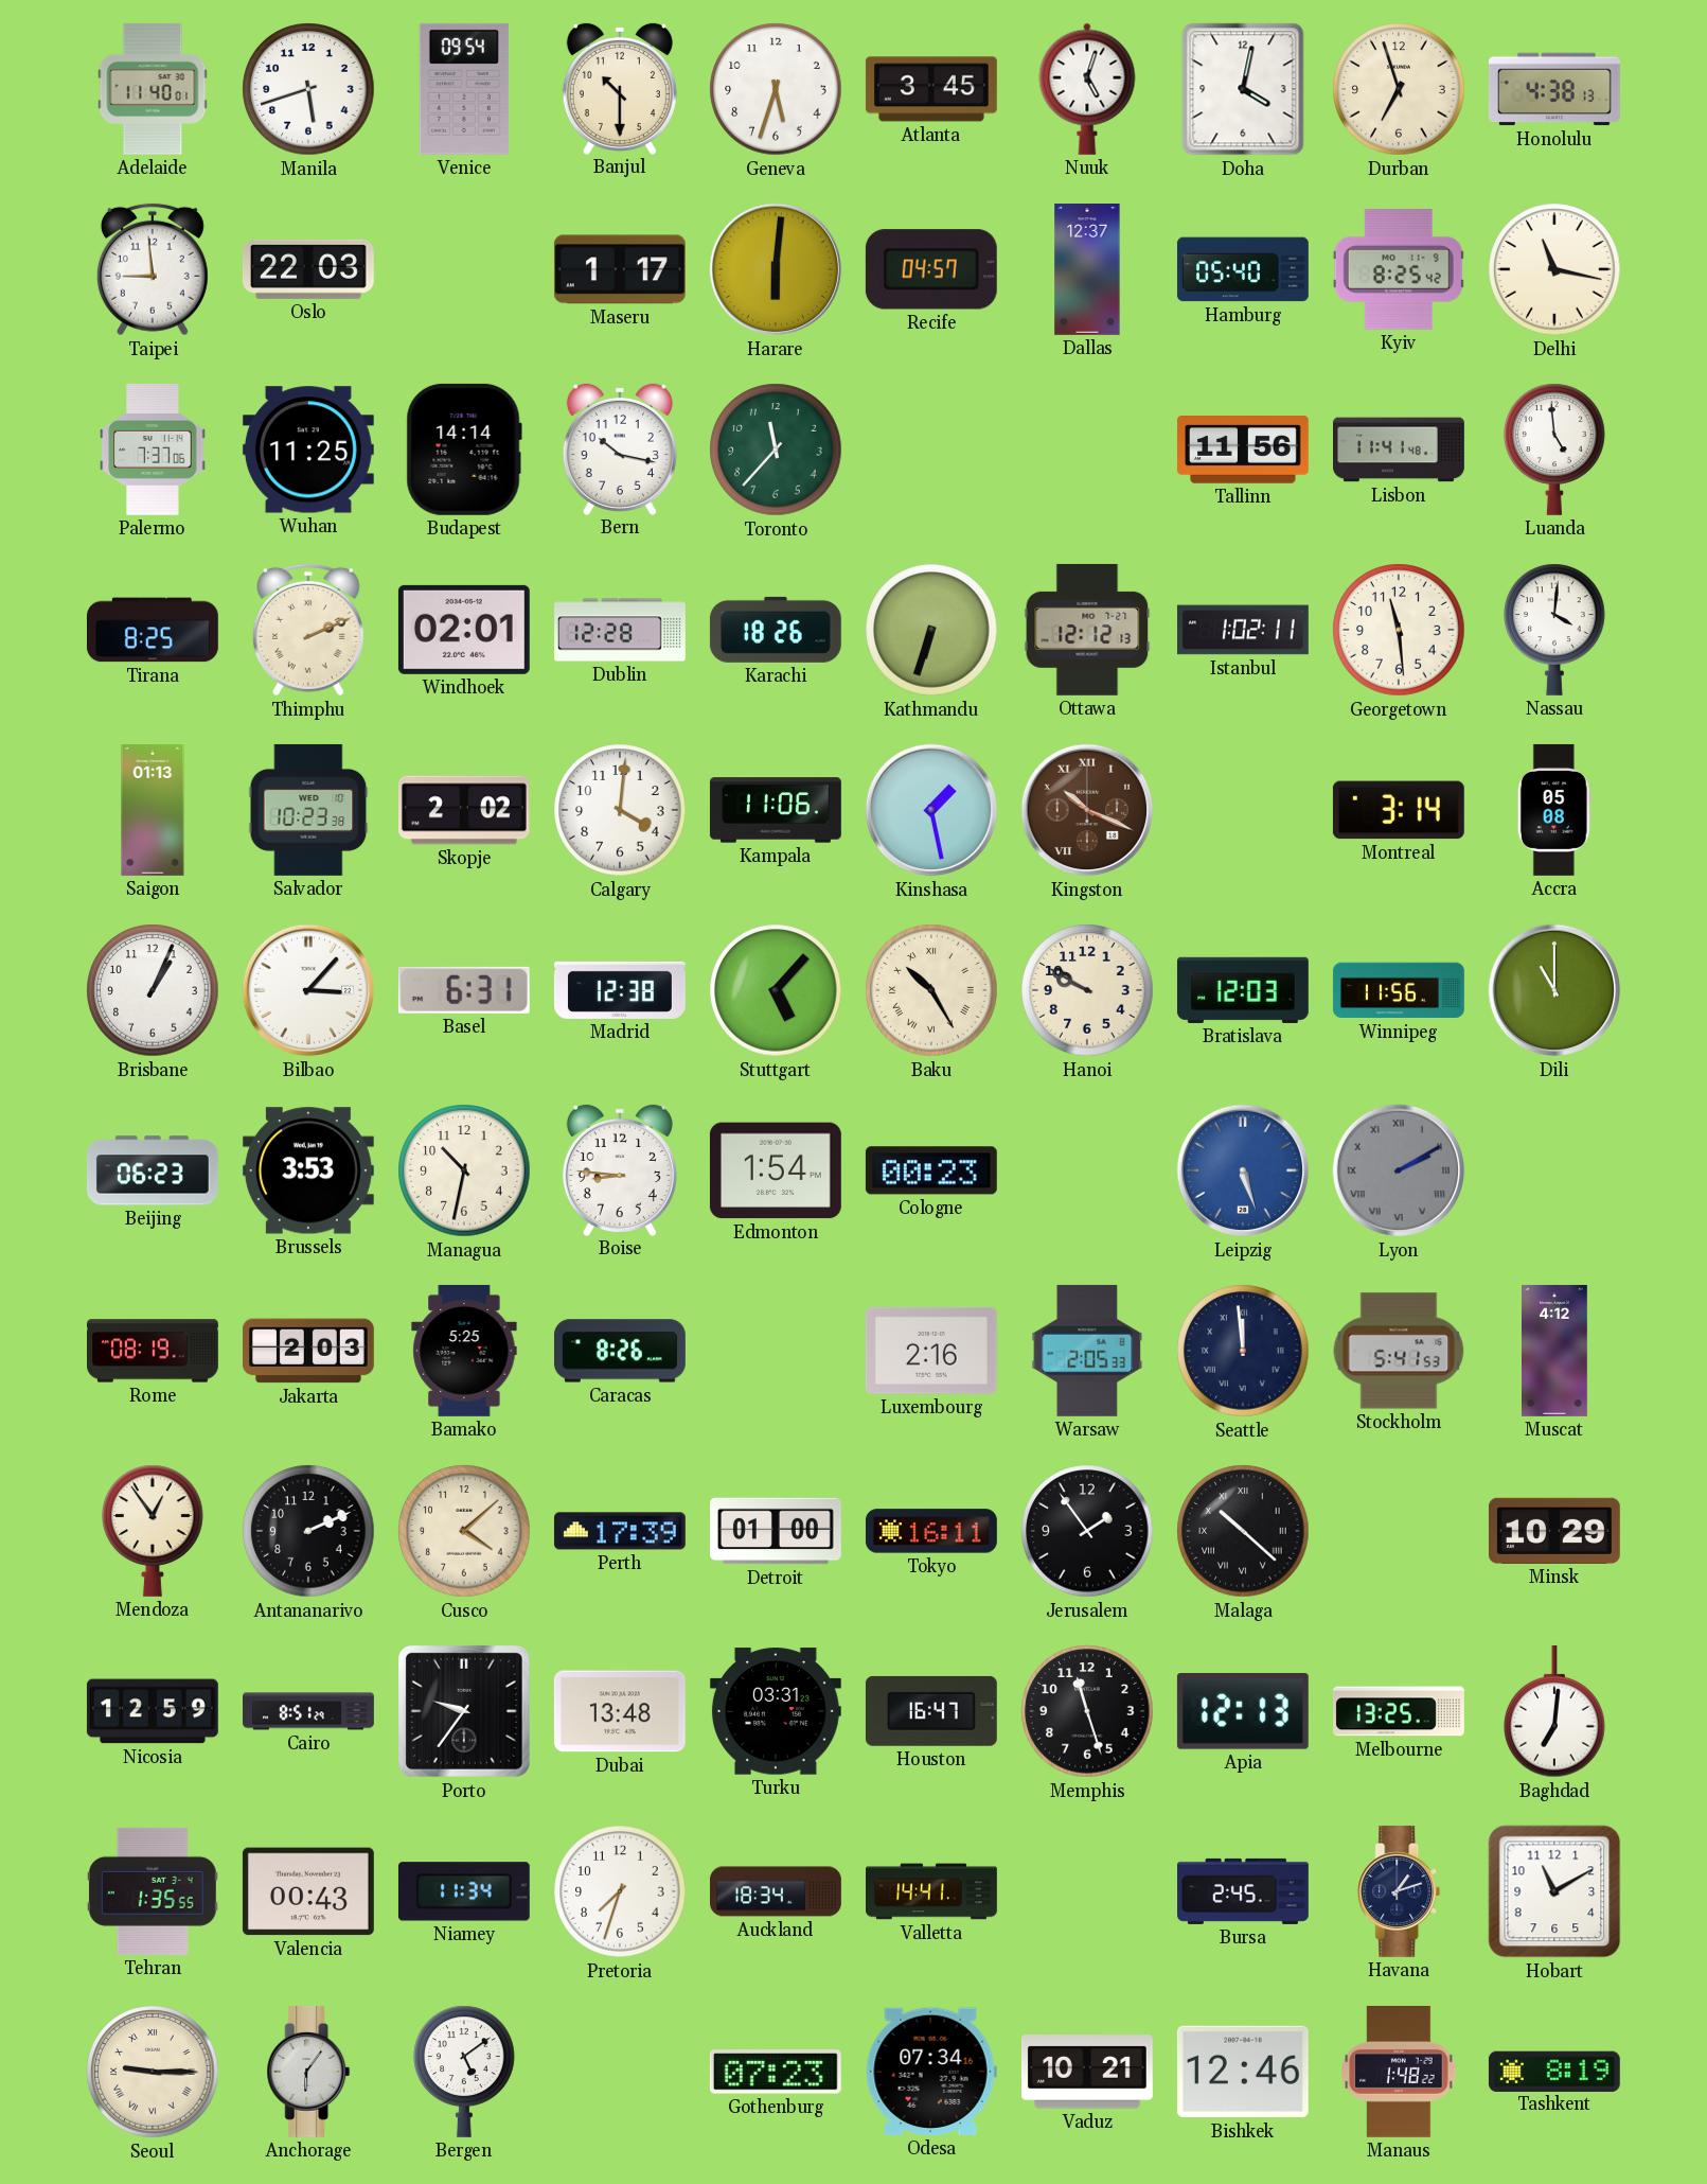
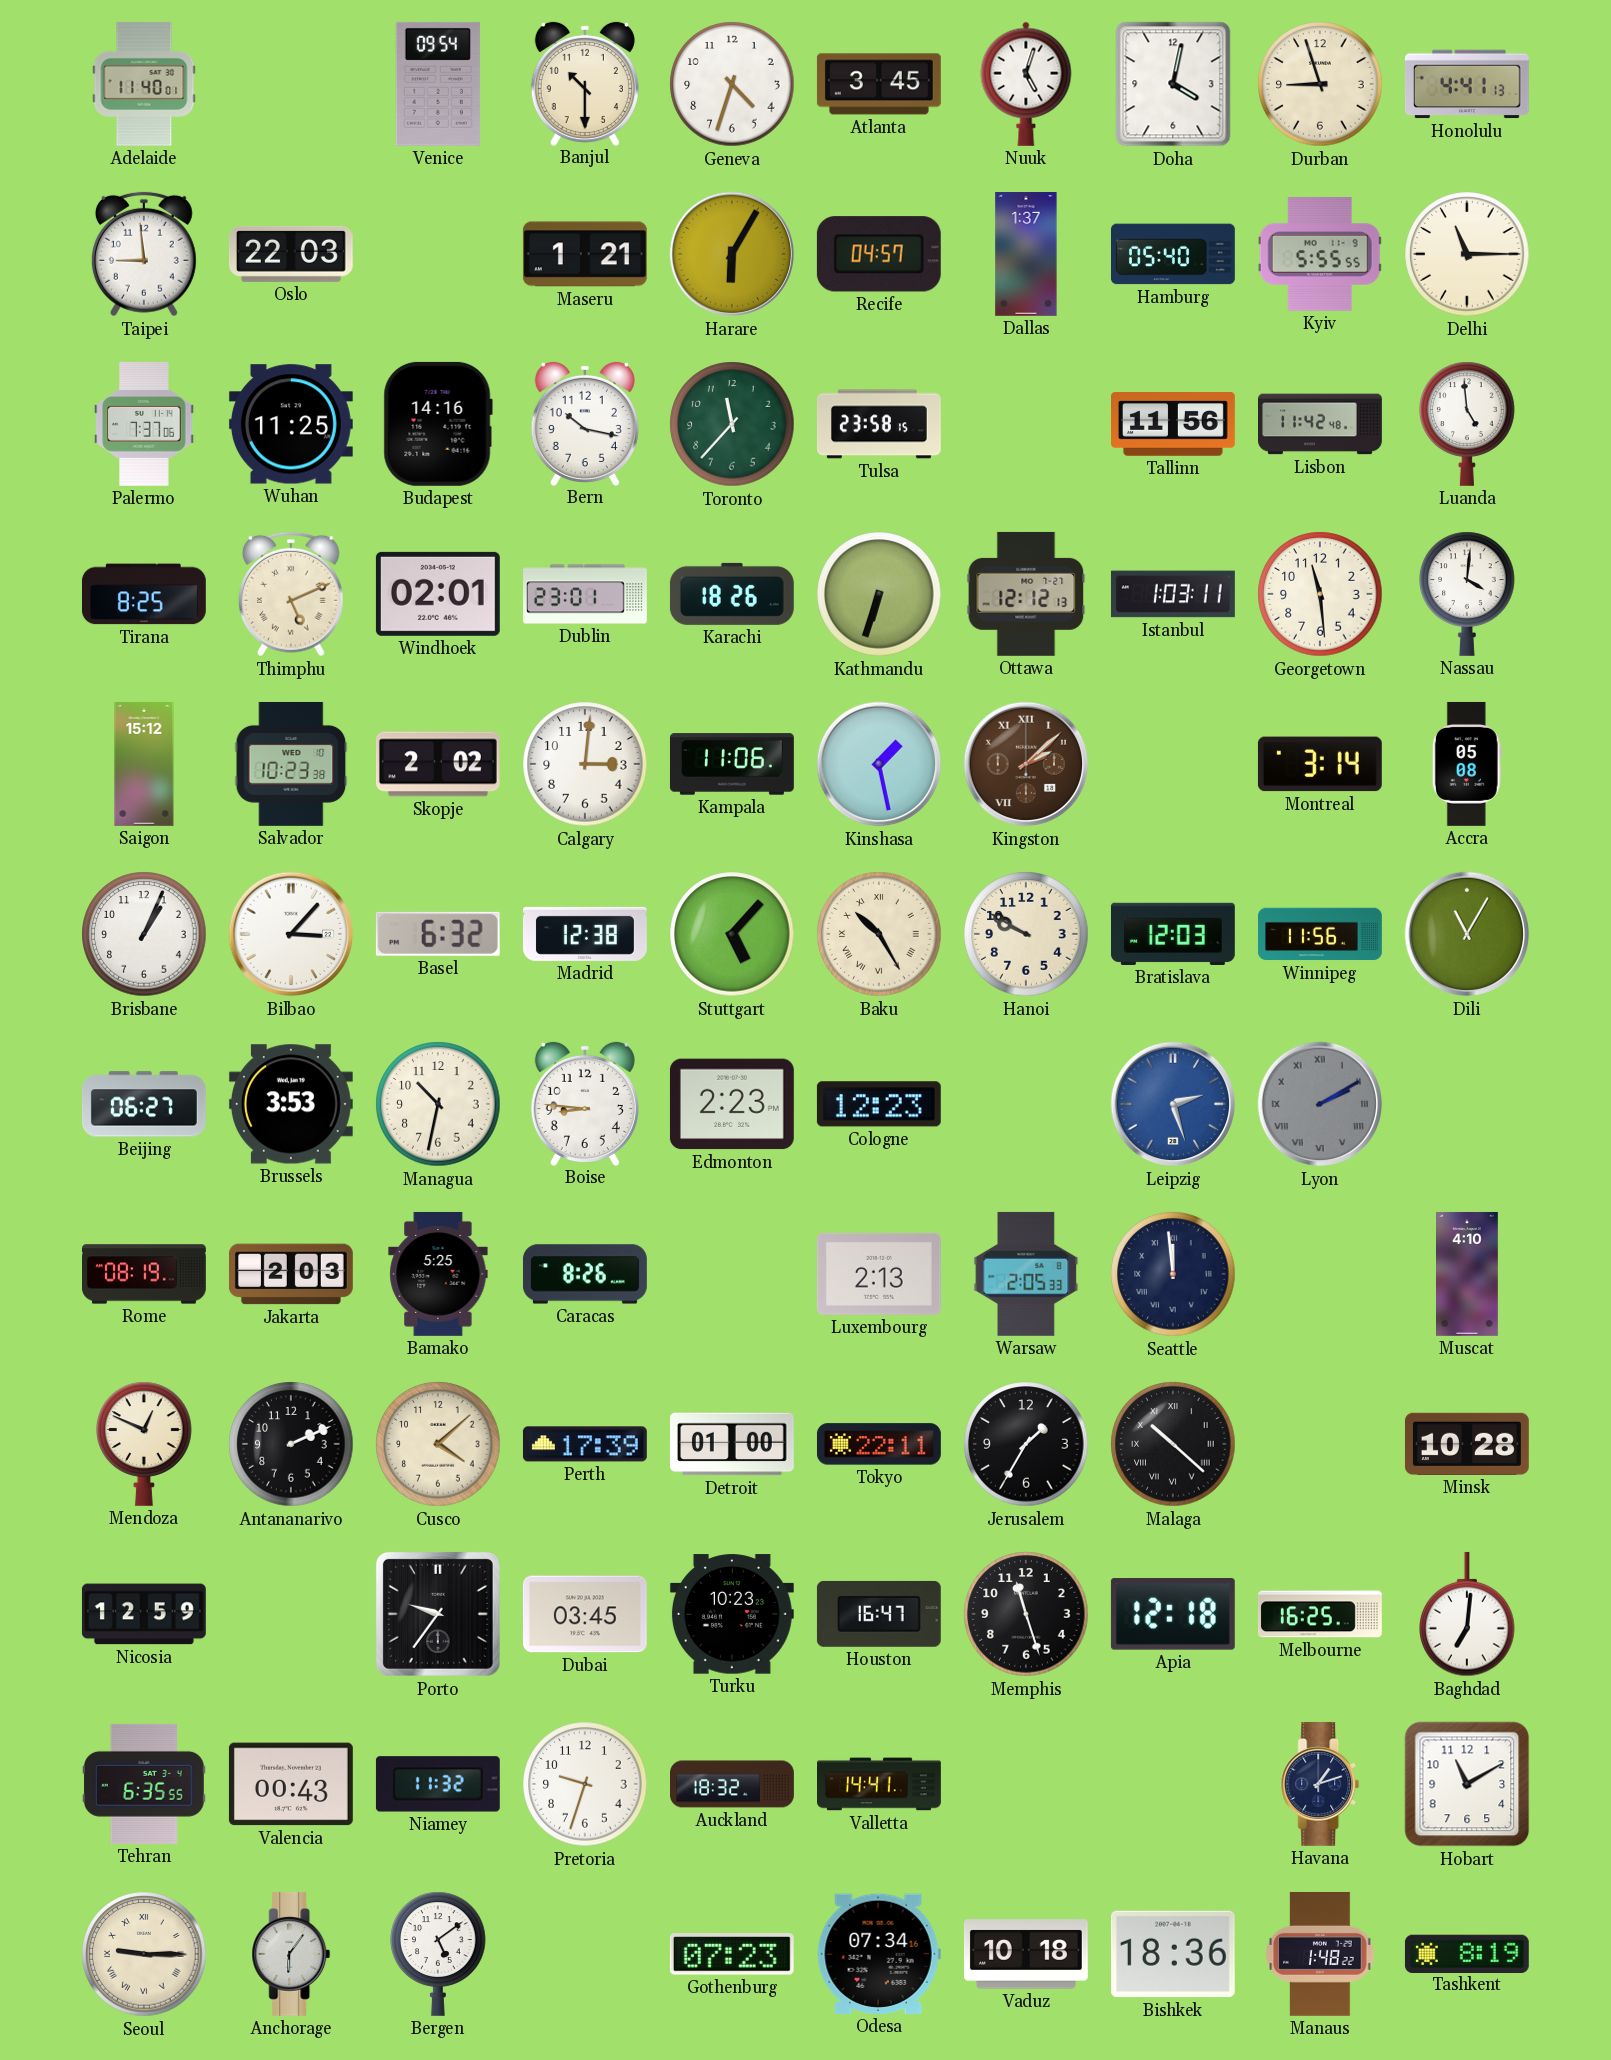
Manila: 5:42 -> none
Geneva: 5:33 -> 4:33
Durban: 6:57 -> 8:57
Honolulu: 4:38 -> 4:41
Maseru: 1:17 -> 1:21
Harare: 6:01 -> 6:05
Dallas: 12:37 -> 1:37
Kyiv: 8:25 -> 5:55
Delhi: 11:17 -> 11:15
Budapest: 14:14 -> 14:16
Tulsa: none -> 23:58
Lisbon: 11:41 -> 11:42
Thimphu: 2:11 -> 5:11
Dublin: 12:28 -> 23:01
Istanbul: 1:02 -> 1:03
Saigon: 01:13 -> 15:12
Calgary: 4:01 -> 3:01
Kingston: 10:19 -> 2:08
Basel: 6:31 -> 6:32
Dili: 11:00 -> 11:05
Beijing: 06:23 -> 06:27
Edmonton: 1:54 -> 2:23
Cologne: 00:23 -> 12:23
Leipzig: 5:27 -> 2:27
Luxembourg: 2:16 -> 2:13
Stockholm: 5:41 -> none
Muscat: 4:12 -> 4:10
Mendoza: 12:54 -> 12:49
Tokyo: 16:11 -> 22:11
Jerusalem: 1:54 -> 1:35
Minsk: 10:29 -> 10:28
Cairo: 8:51 -> none
Dubai: 13:48 -> 03:45
Turku: 03:31 -> 10:23
Apia: 12:13 -> 12:18
Melbourne: 13:25 -> 16:25
Tehran: 1:35 -> 6:35
Niamey: 11:34 -> 11:32
Pretoria: 7:33 -> 9:33
Auckland: 18:34 -> 18:32
Bursa: 2:45 -> none
Vaduz: 10:21 -> 10:18
Bishkek: 12:46 -> 18:36
